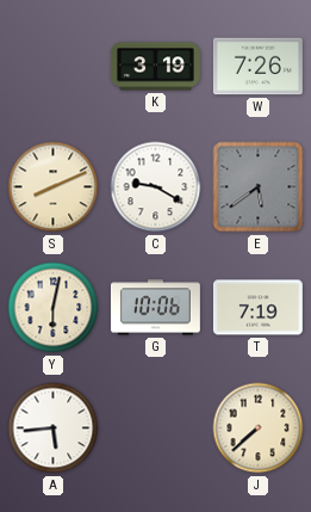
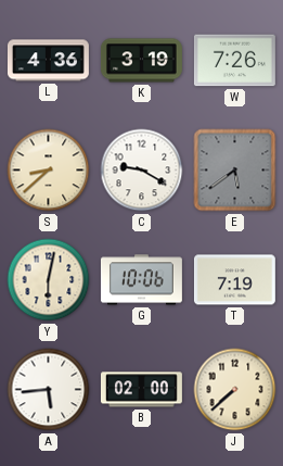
L: none -> 4:36
S: 8:11 -> 8:38
B: none -> 02:00
